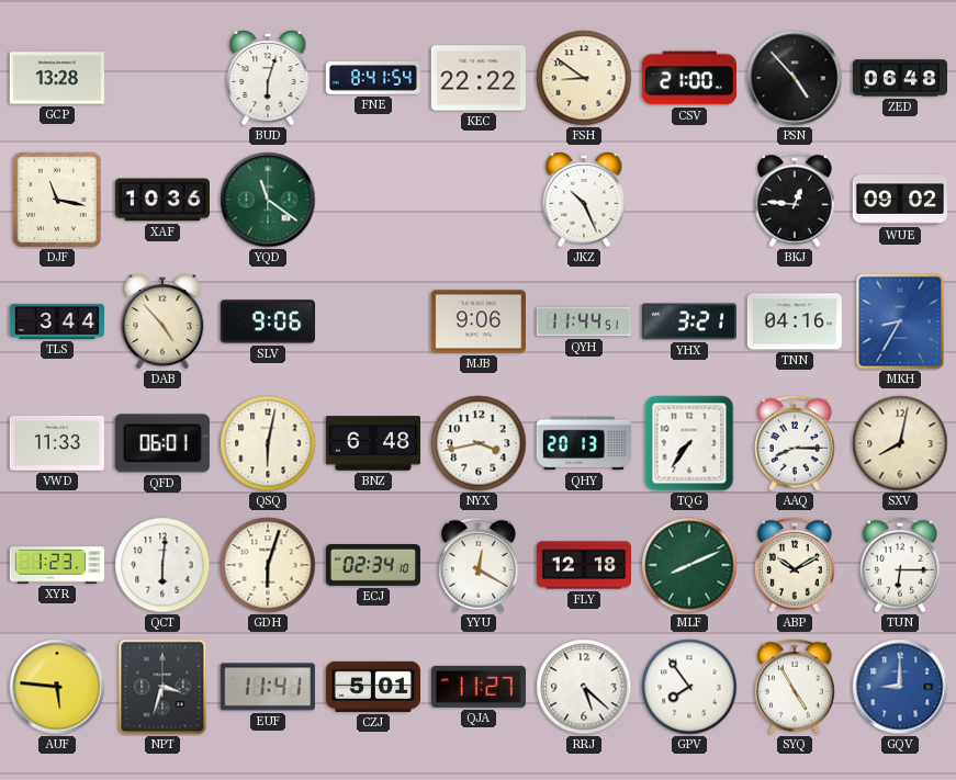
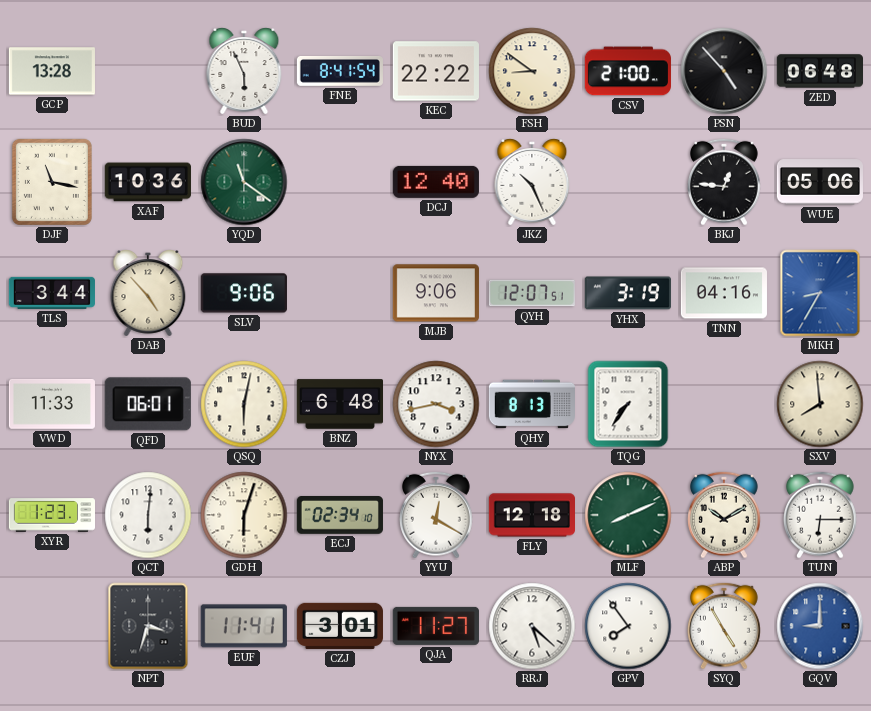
BUD: 6:03 -> 5:56
DCJ: none -> 12:40
WUE: 09:02 -> 05:06
QYH: 11:44 -> 12:07
YHX: 3:21 -> 3:19
QHY: 20:13 -> 8:13
AAQ: 8:15 -> none
SXV: 8:02 -> 7:59
AUF: 5:46 -> none
CZJ: 5:01 -> 3:01
